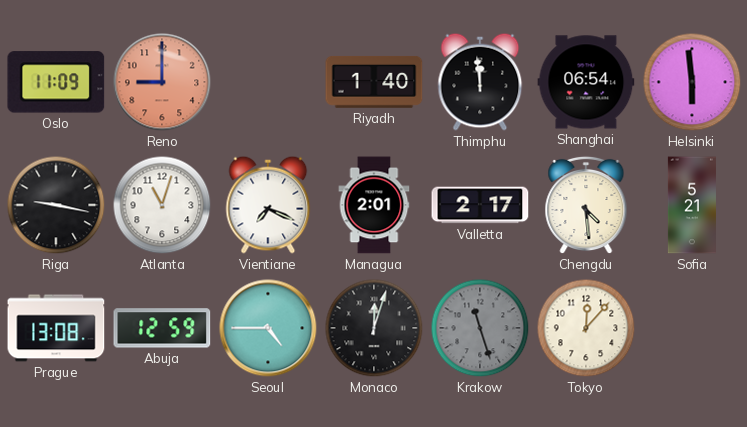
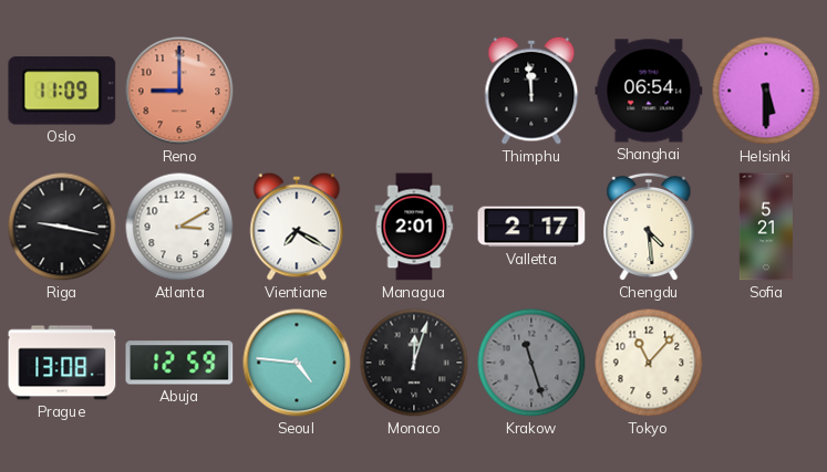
Riyadh: 1:40 -> none
Helsinki: 5:59 -> 5:30
Atlanta: 11:03 -> 3:10
Vientiane: 7:19 -> 7:20
Seoul: 4:45 -> 4:46
Tokyo: 12:07 -> 11:07
